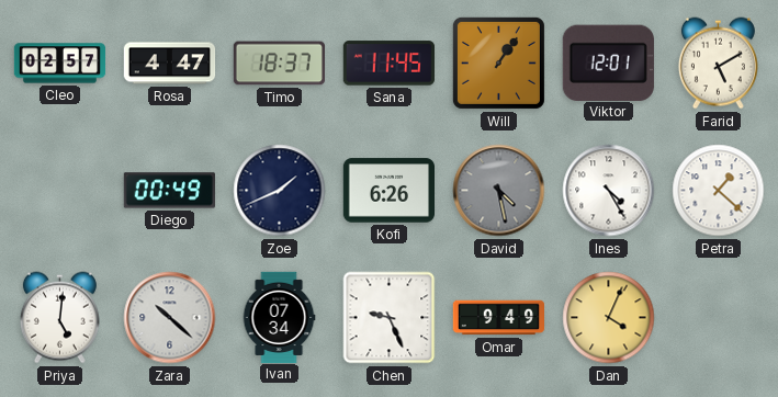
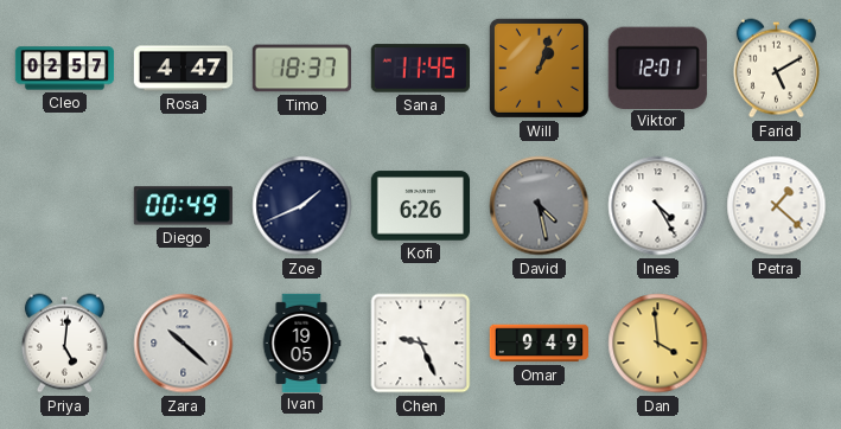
Will: 1:06 -> 1:03
Ivan: 07:34 -> 19:05
Dan: 4:04 -> 3:59
